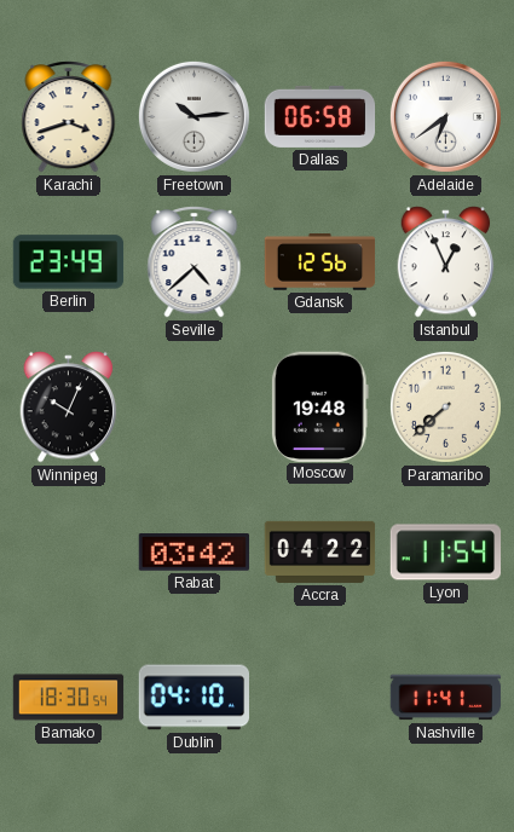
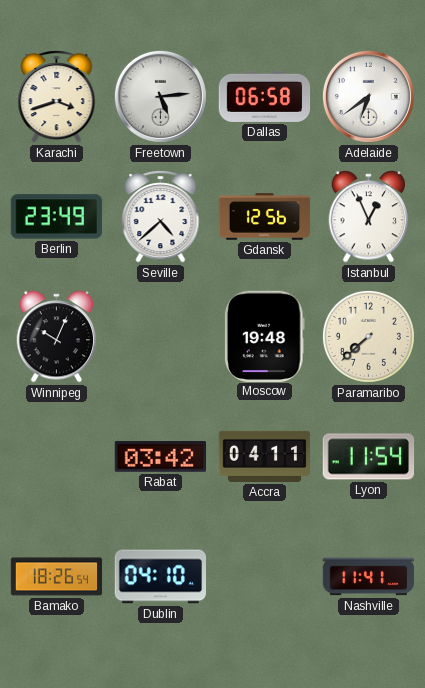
Freetown: 10:14 -> 5:14
Accra: 04:22 -> 04:11
Bamako: 18:30 -> 18:26
